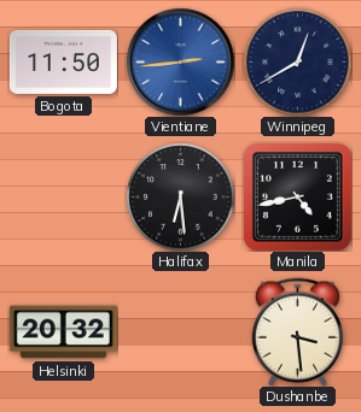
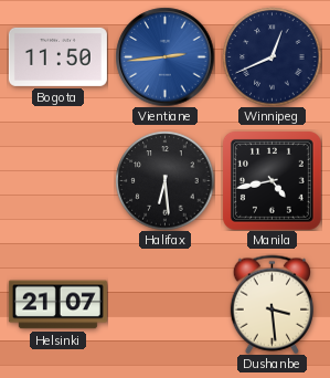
Winnipeg: 12:40 -> 12:41
Helsinki: 20:32 -> 21:07
